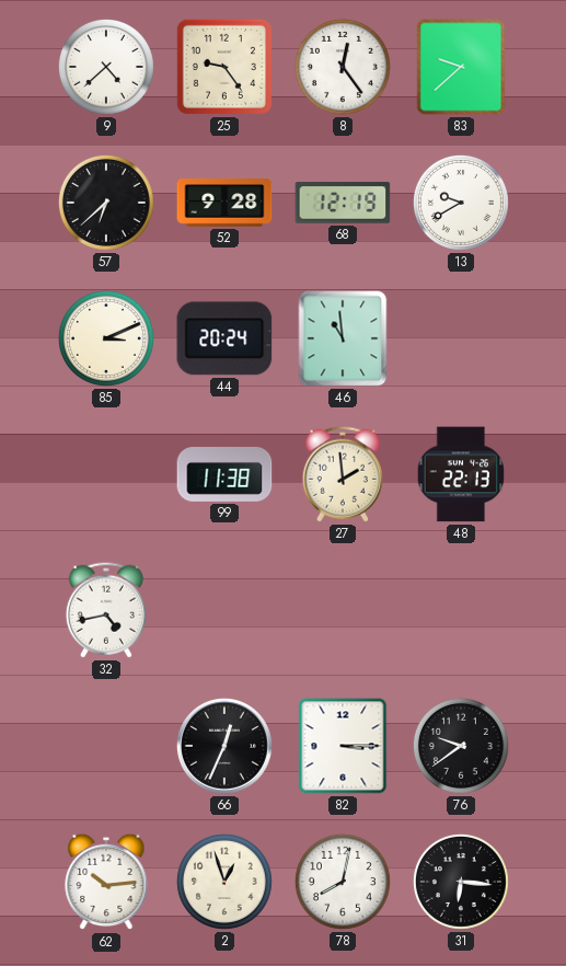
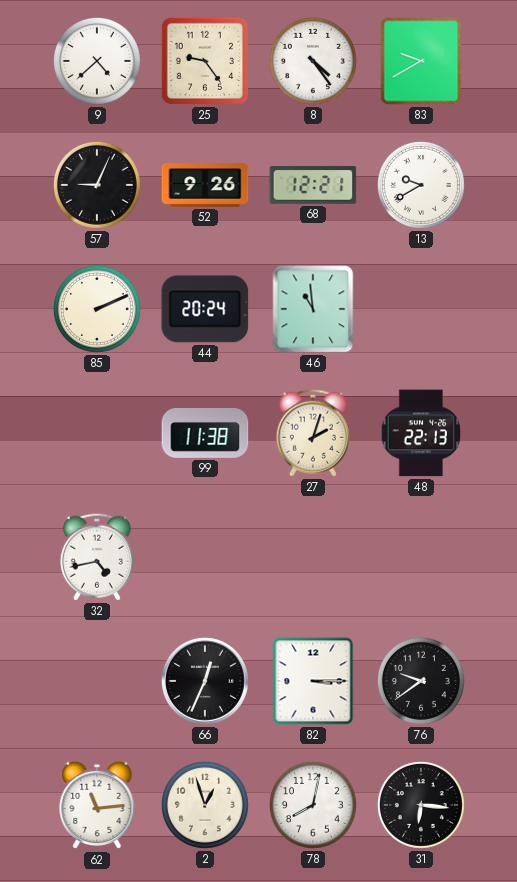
8: 12:24 -> 4:24
83: 9:38 -> 9:40
57: 6:38 -> 9:04
52: 9:28 -> 9:26
68: 12:19 -> 12:21
85: 3:11 -> 2:11
27: 1:59 -> 2:03
62: 10:14 -> 11:14
